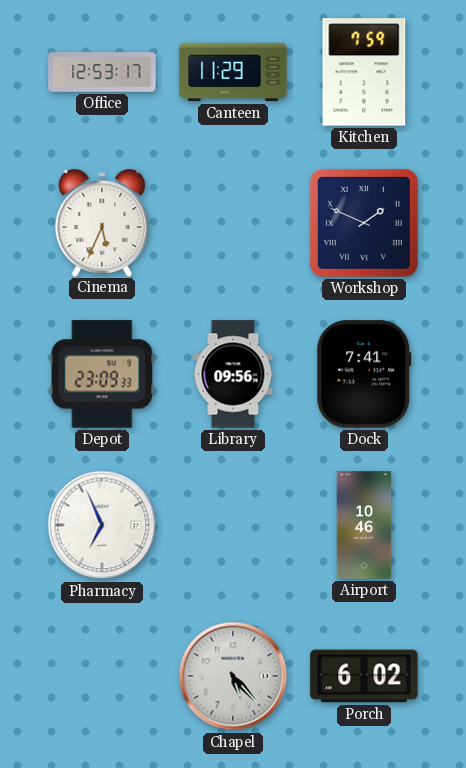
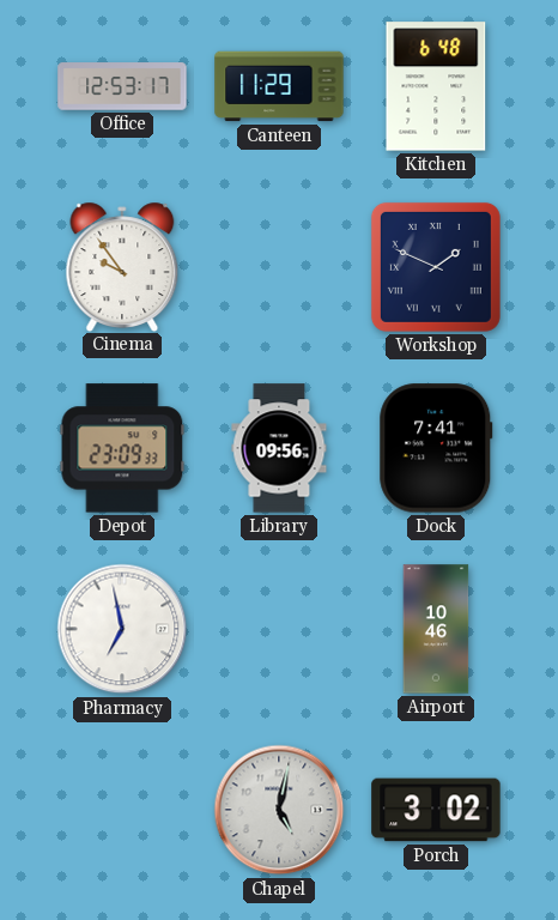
Kitchen: 7:59 -> 6:48
Cinema: 5:34 -> 9:54
Pharmacy: 6:56 -> 6:58
Chapel: 5:23 -> 5:02
Porch: 6:02 -> 3:02
